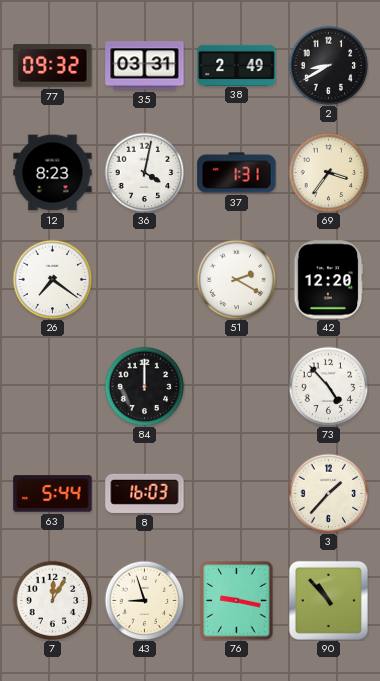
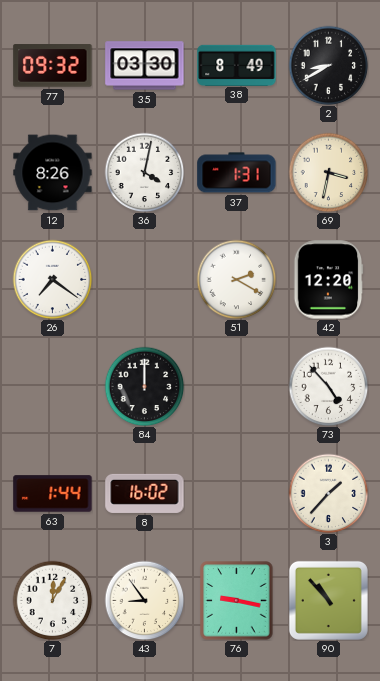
35: 03:31 -> 03:30
38: 2:49 -> 8:49
12: 8:23 -> 8:26
69: 3:36 -> 3:32
63: 5:44 -> 1:44
8: 16:03 -> 16:02
43: 8:57 -> 8:54
